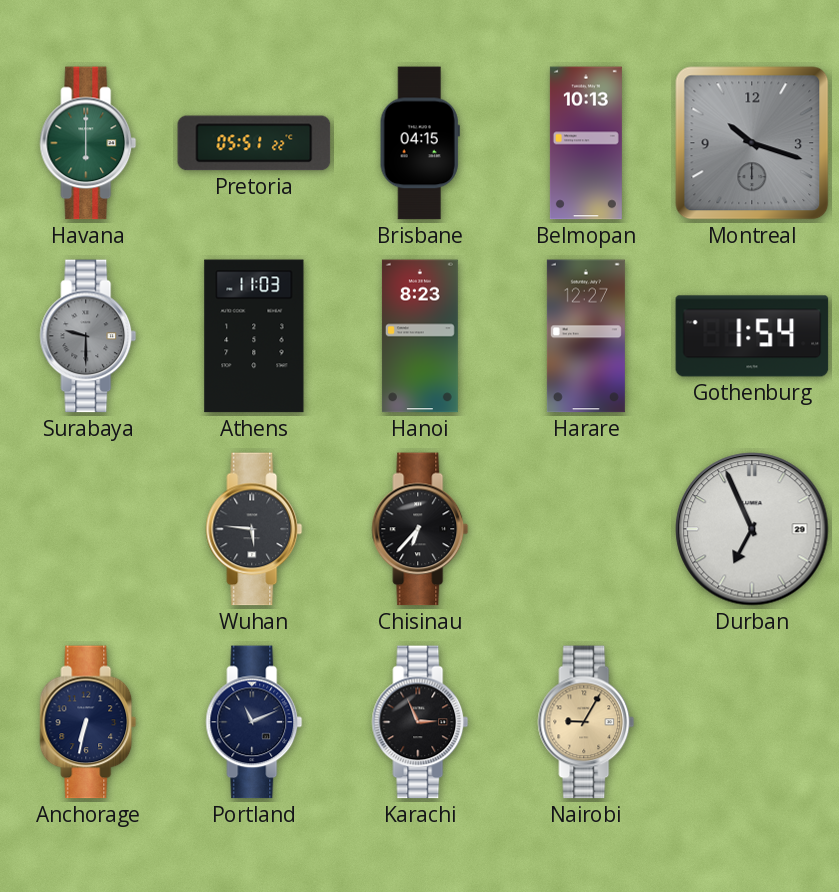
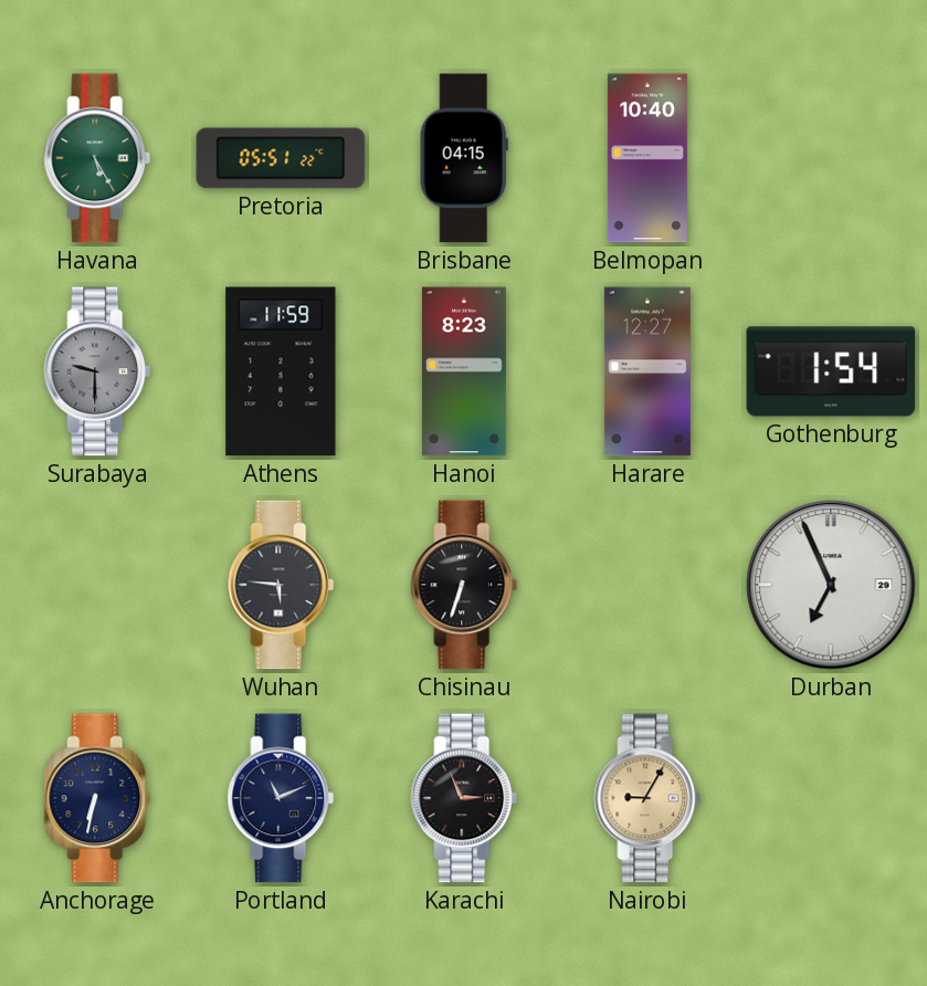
Havana: 6:00 -> 5:25
Belmopan: 10:13 -> 10:40
Montreal: 10:18 -> none
Athens: 11:03 -> 11:59
Chisinau: 6:37 -> 6:33
